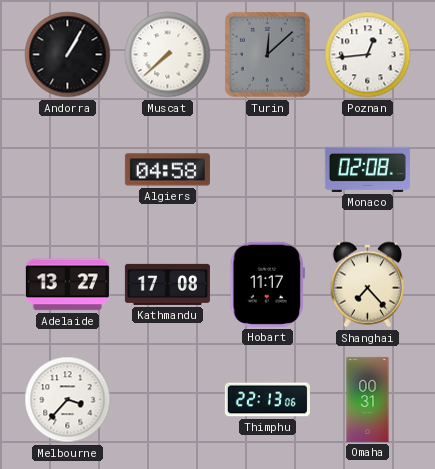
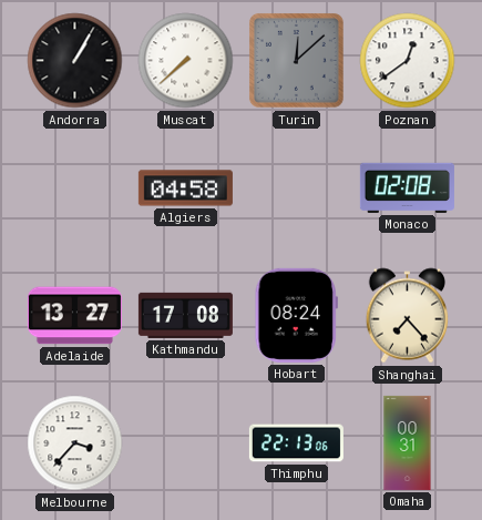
Poznan: 12:44 -> 12:39
Hobart: 11:17 -> 08:24
